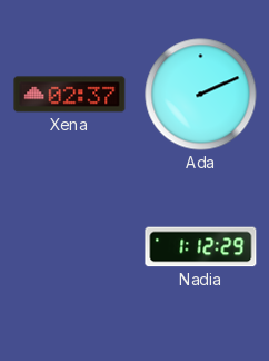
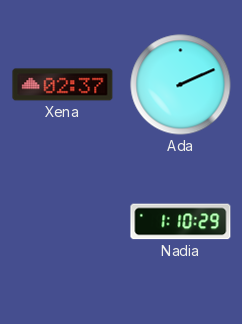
Nadia: 1:12 -> 1:10
